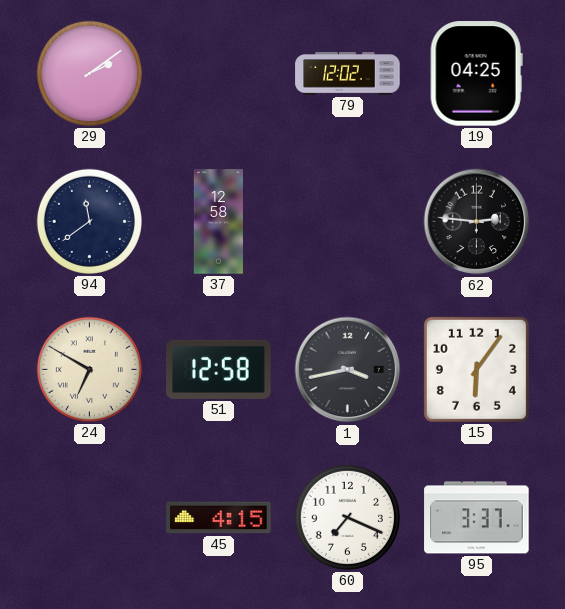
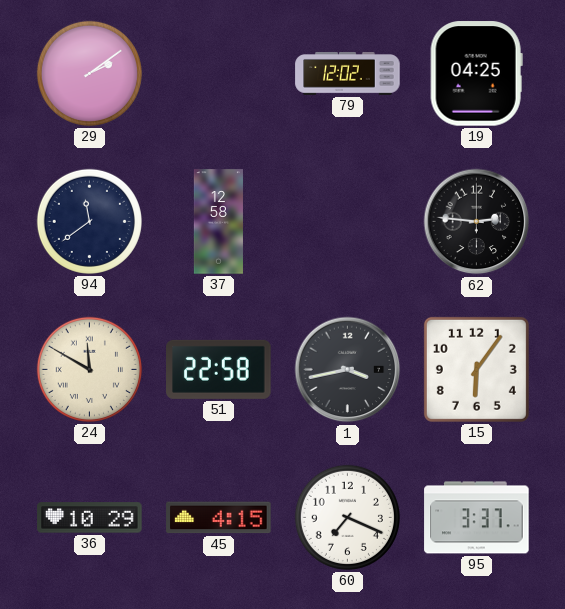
24: 6:50 -> 11:50
51: 12:58 -> 22:58
36: none -> 10:29
